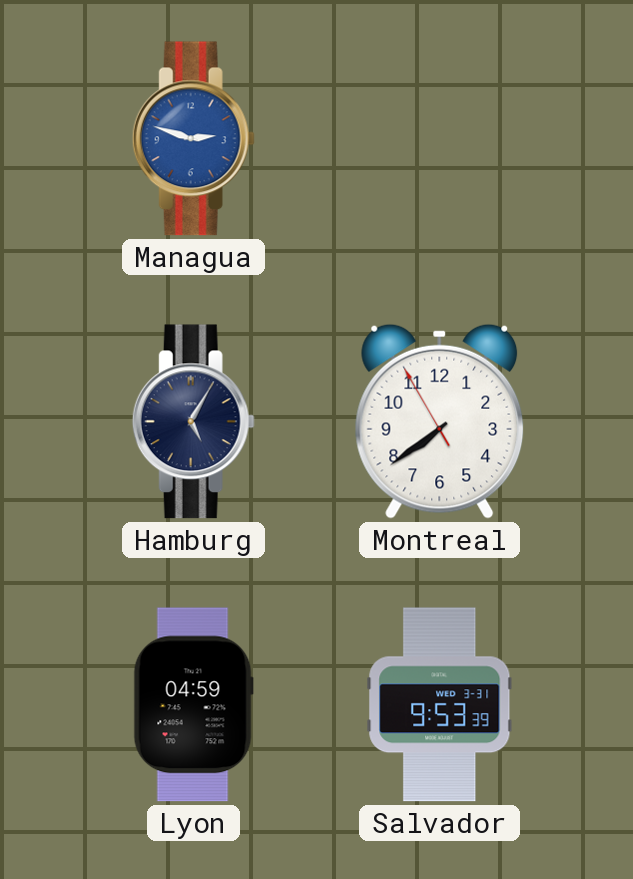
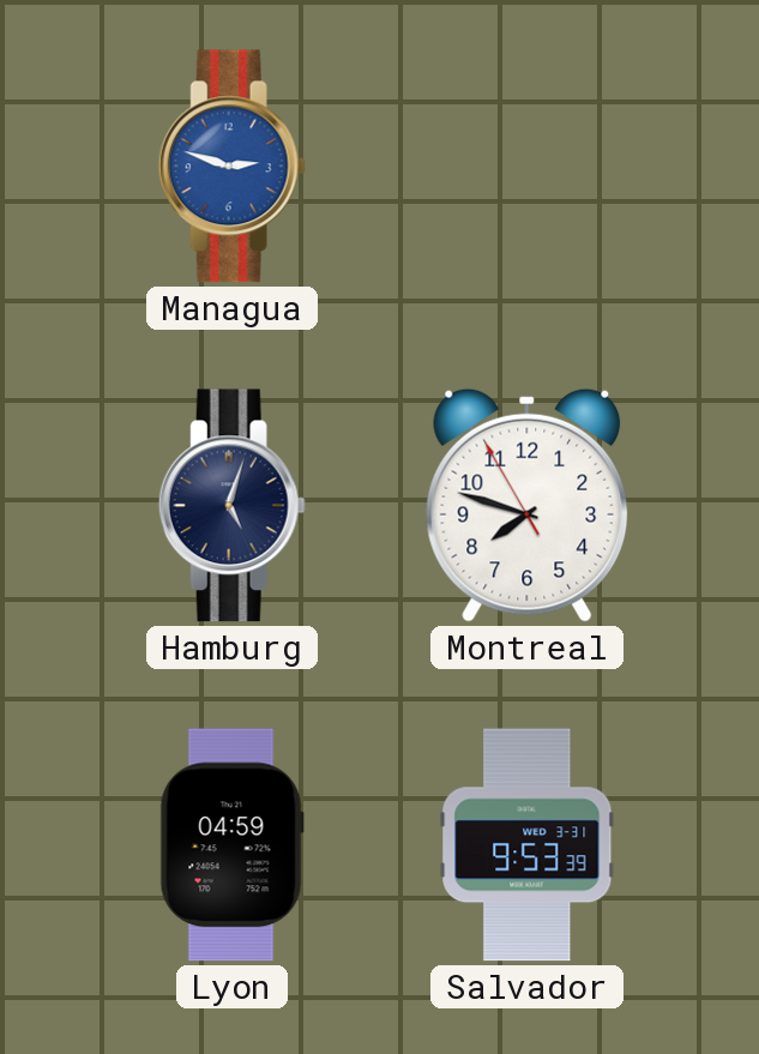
Hamburg: 5:05 -> 5:03
Montreal: 7:38 -> 7:47
